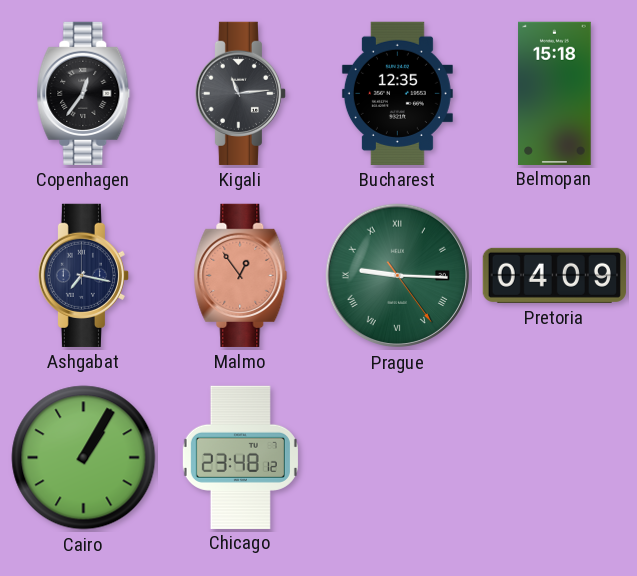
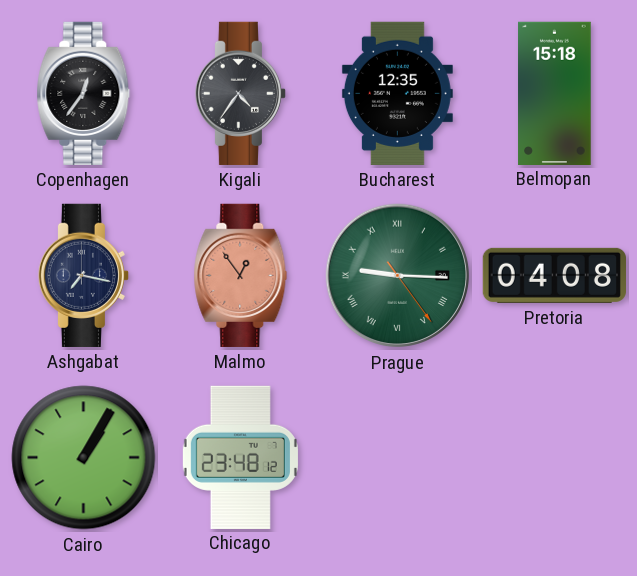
Kigali: 11:14 -> 4:36
Pretoria: 04:09 -> 04:08
